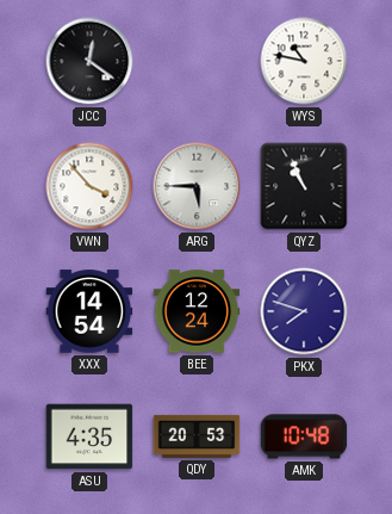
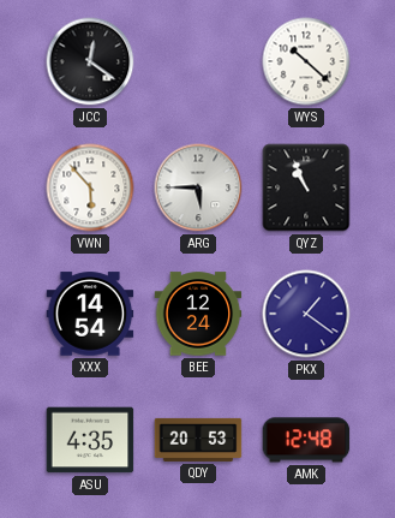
WYS: 10:47 -> 10:22
VWN: 3:53 -> 5:53
PKX: 7:48 -> 1:21
AMK: 10:48 -> 12:48
